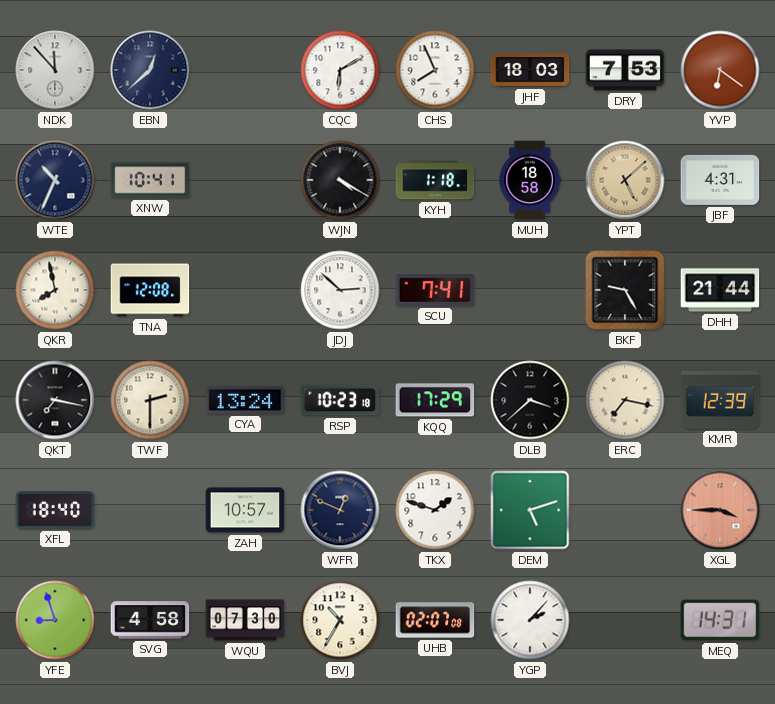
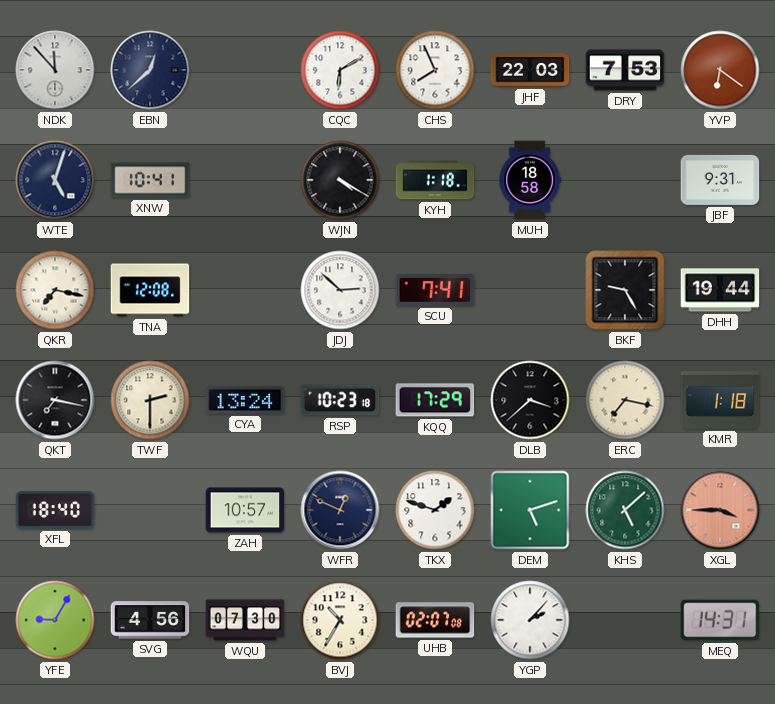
JHF: 18:03 -> 22:03
WTE: 10:34 -> 5:03
YPT: 5:08 -> none
JBF: 4:31 -> 9:31
QKR: 7:58 -> 7:17
DHH: 21:44 -> 19:44
KMR: 12:39 -> 1:18
KHS: none -> 5:08
YFE: 8:57 -> 9:05
SVG: 4:58 -> 4:56
